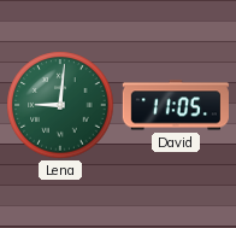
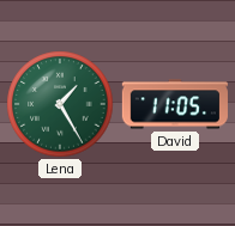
Lena: 9:01 -> 1:25
